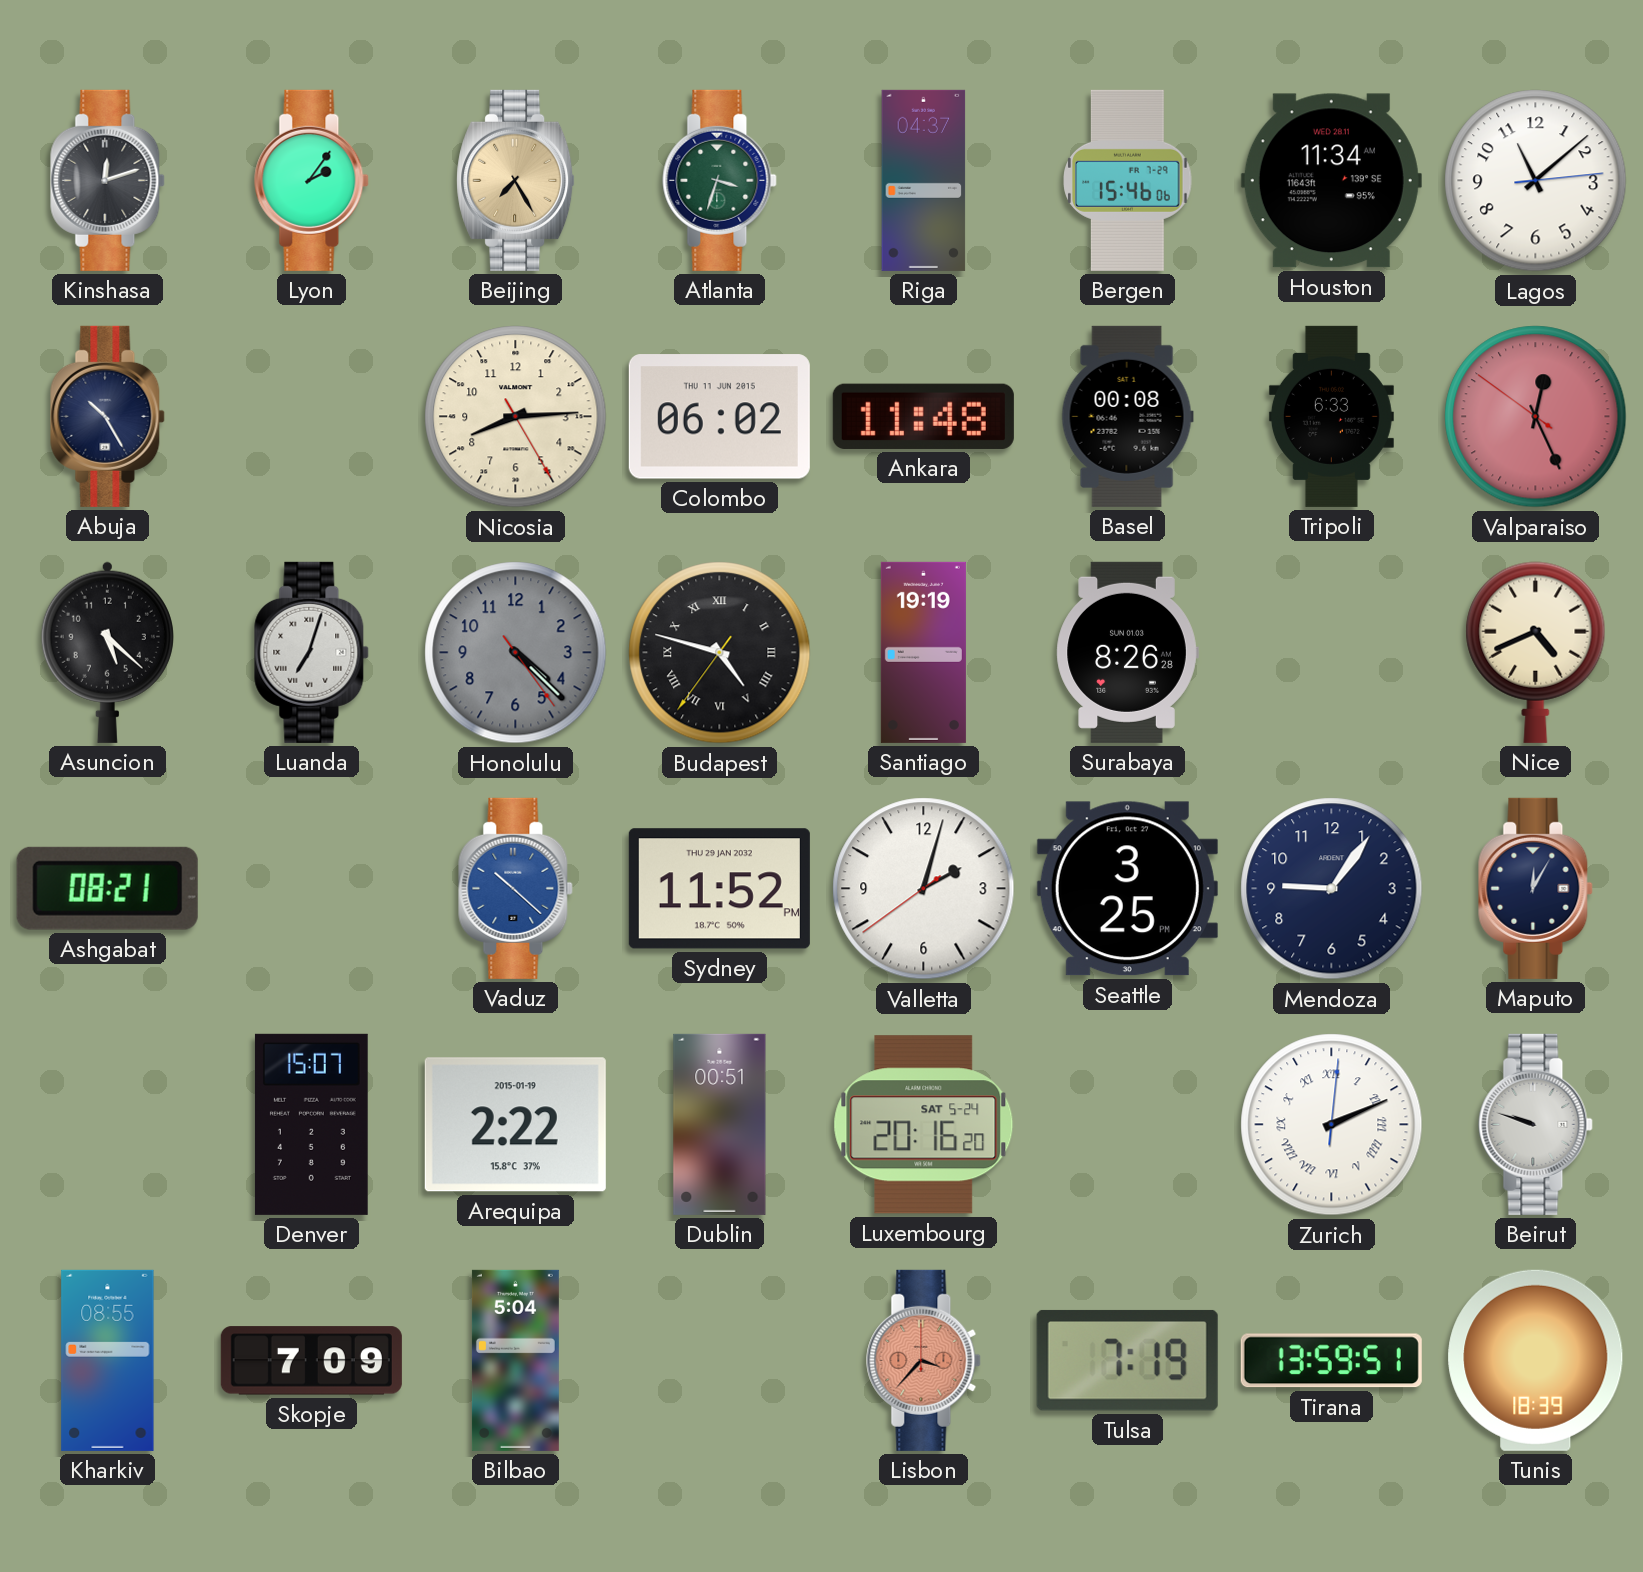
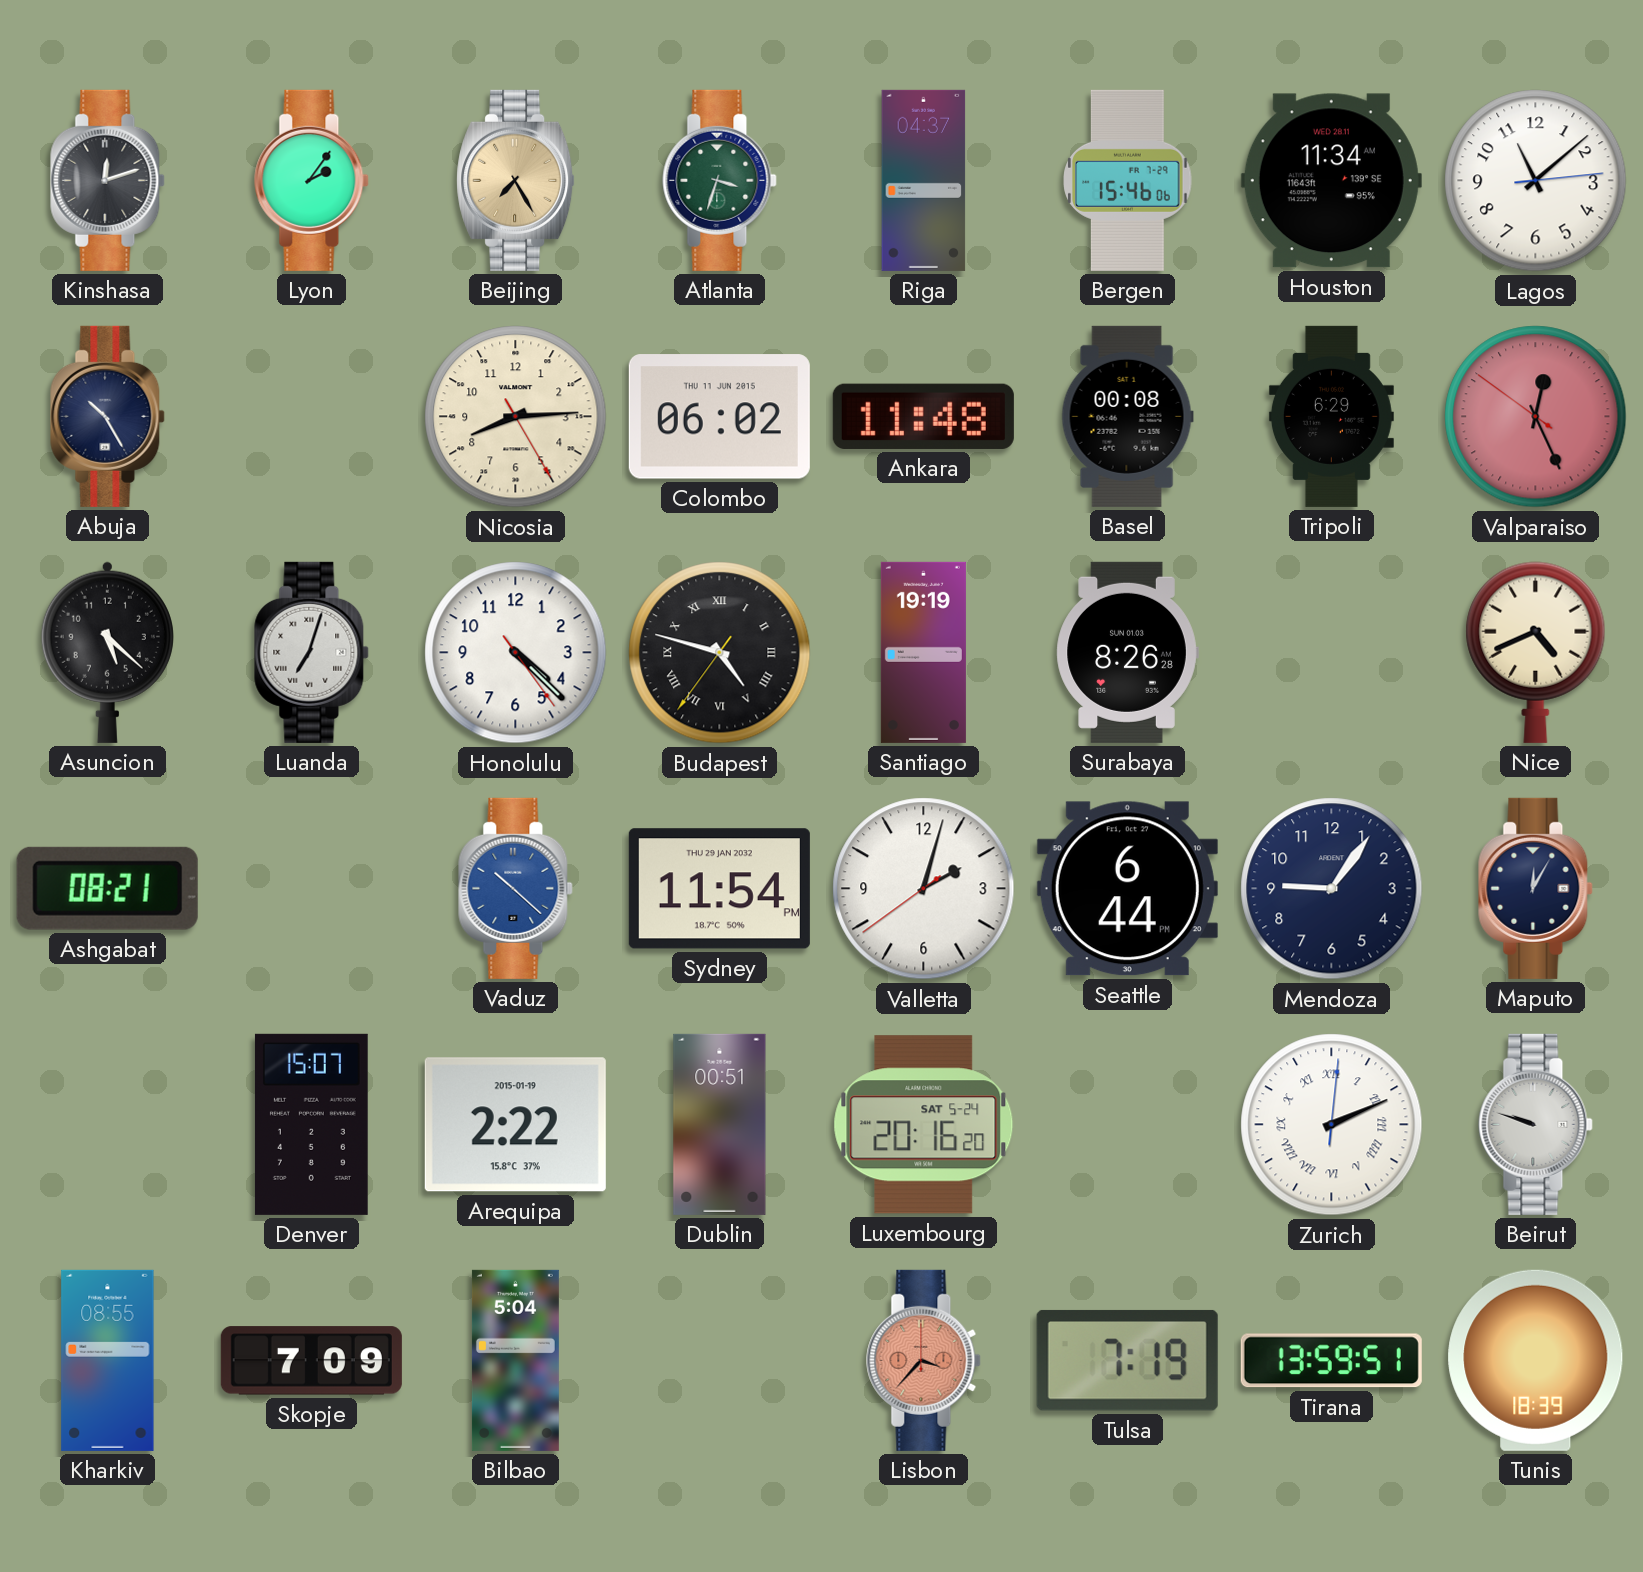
Tripoli: 6:33 -> 6:29
Honolulu dial: grey -> white
Sydney: 11:52 -> 11:54
Seattle: 3:25 -> 6:44
